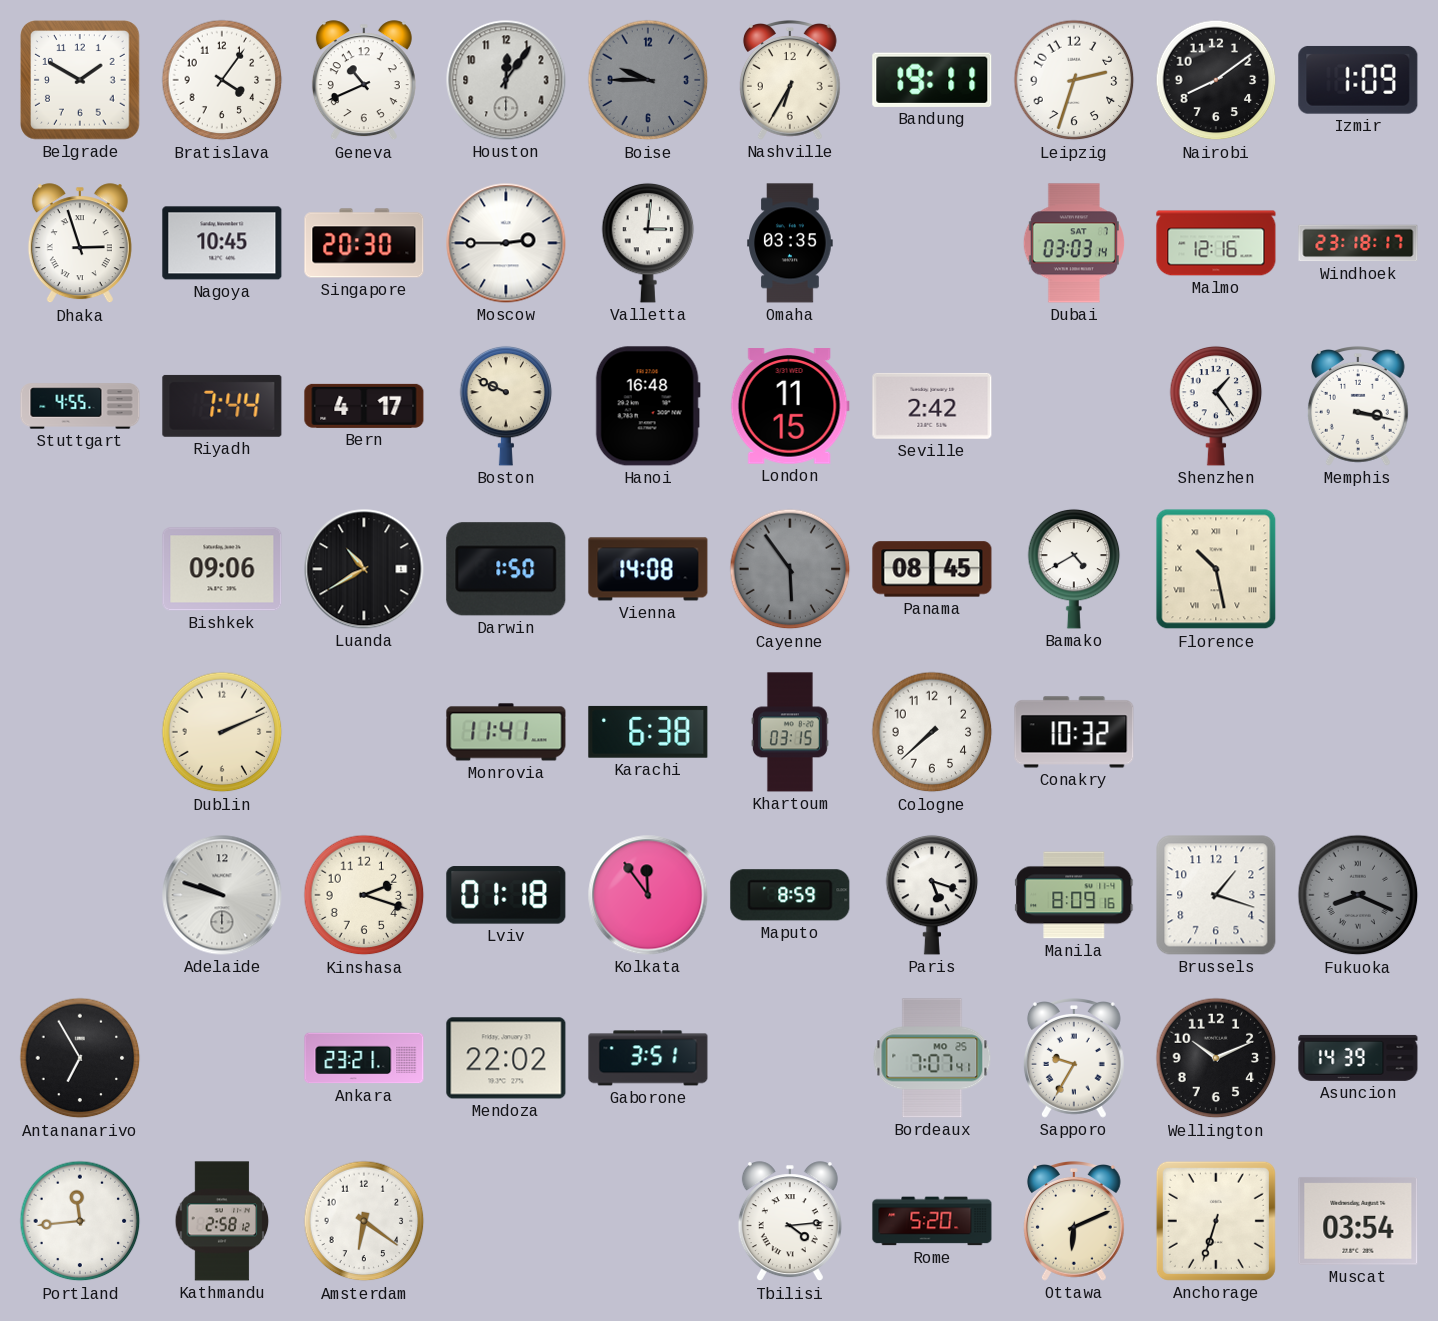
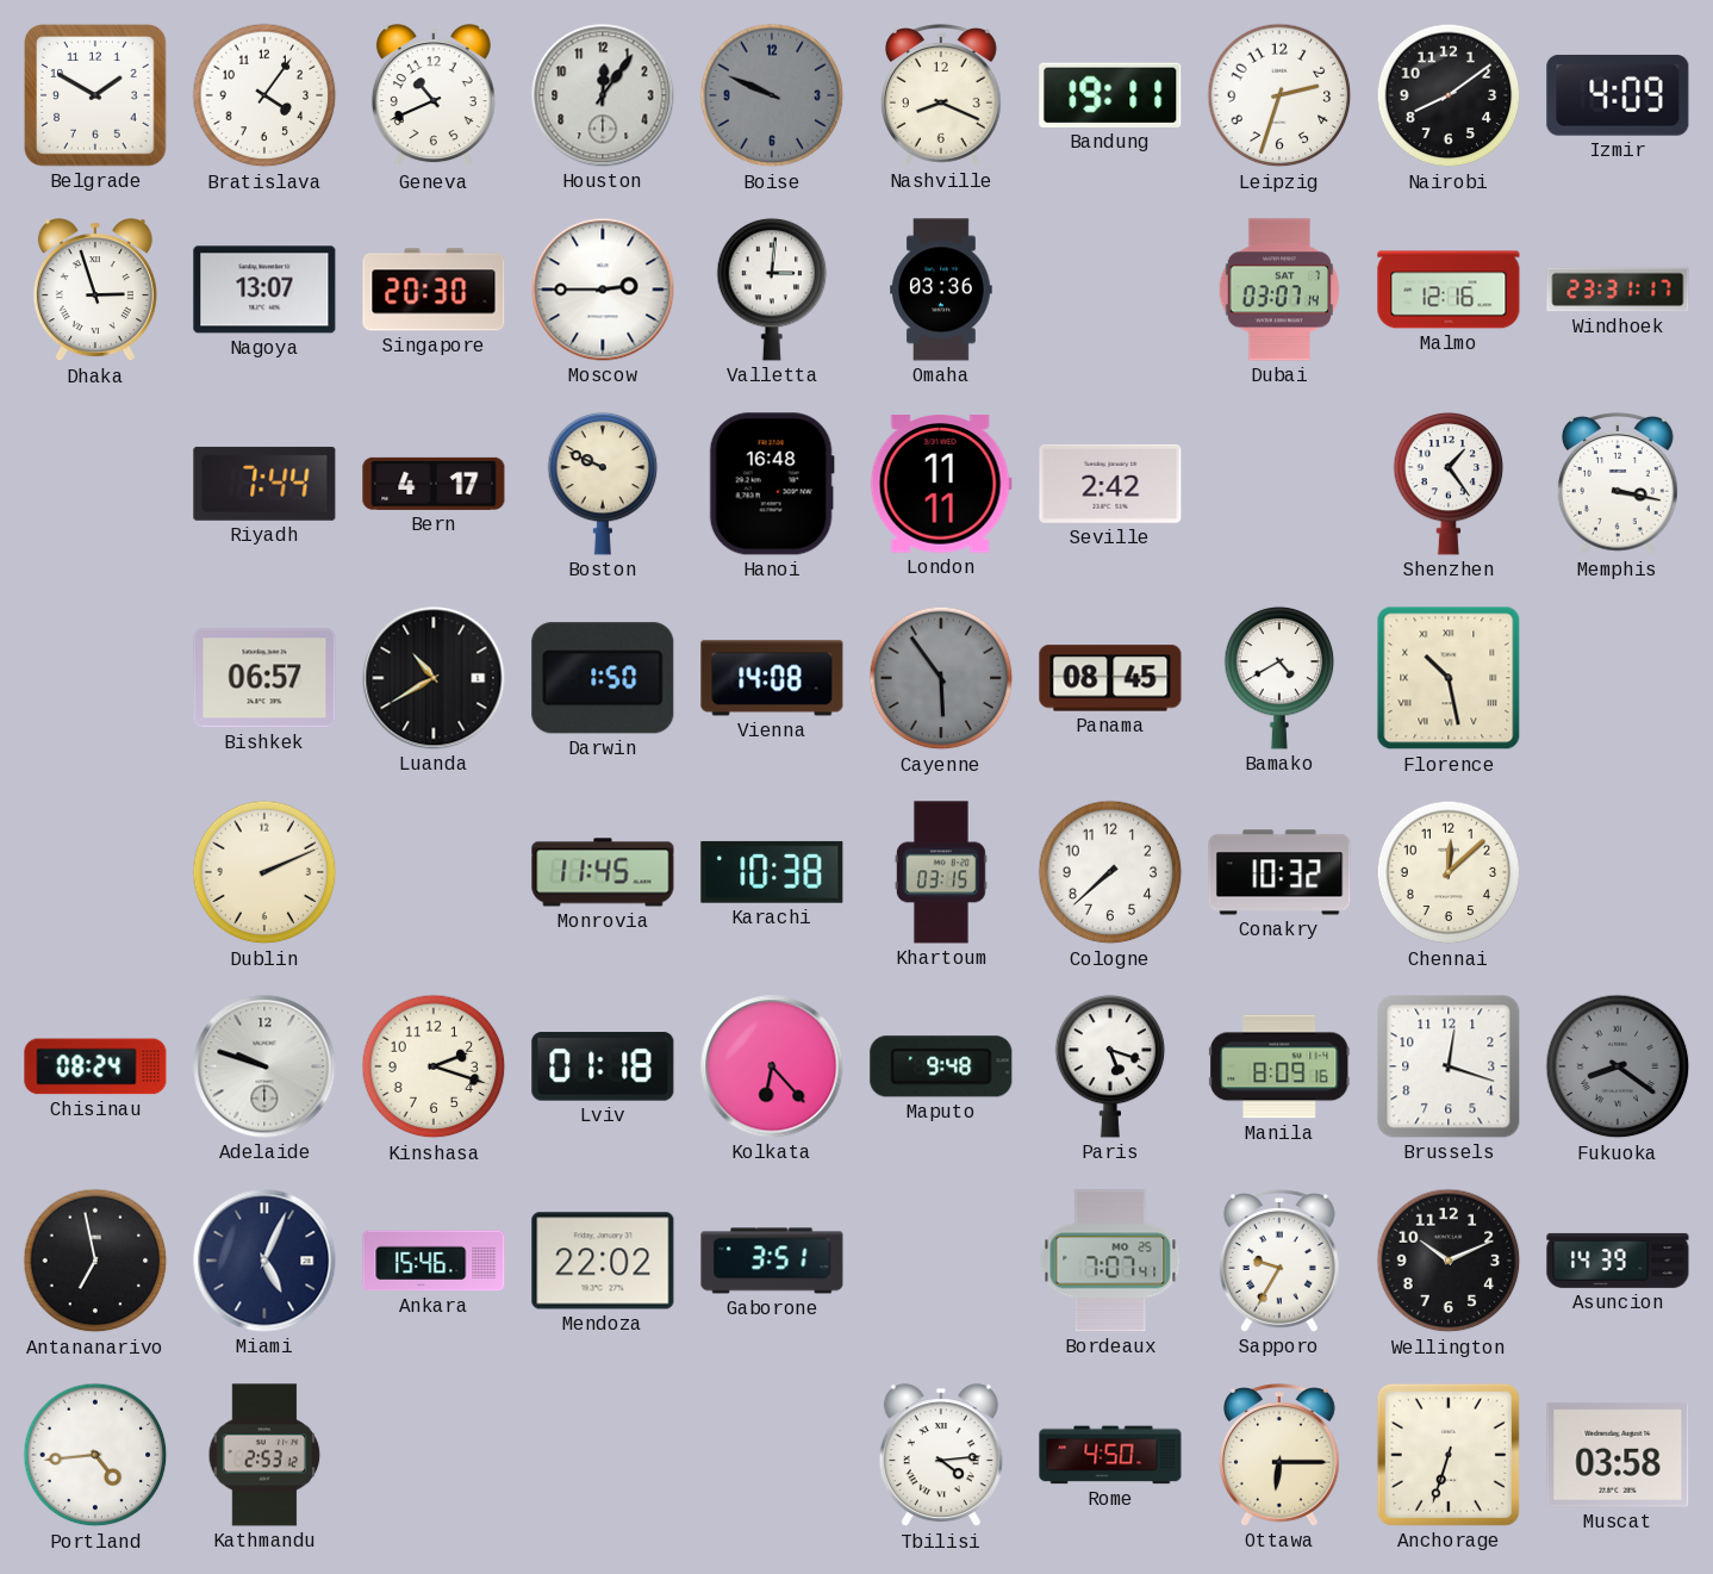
Boise: 9:45 -> 9:49
Nashville: 6:35 -> 8:19
Izmir: 1:09 -> 4:09
Nagoya: 10:45 -> 13:07
Omaha: 03:35 -> 03:36
Dubai: 03:03 -> 03:07
Windhoek: 23:18 -> 23:31
Stuttgart: 4:55 -> none
London: 11:15 -> 11:11
Bishkek: 09:06 -> 06:57
Monrovia: 11:41 -> 11:45
Karachi: 6:38 -> 10:38
Chennai: none -> 12:08
Chisinau: none -> 08:24
Kolkata: 11:54 -> 6:23
Maputo: 8:59 -> 9:48
Brussels: 1:18 -> 12:18
Fukuoka: 8:19 -> 8:21
Antananarivo: 6:55 -> 6:58
Miami: none -> 5:04
Ankara: 23:21 -> 15:46
Portland: 11:44 -> 4:44
Kathmandu: 2:58 -> 2:53
Amsterdam: 6:21 -> none
Rome: 5:20 -> 4:50
Ottawa: 6:11 -> 6:15
Muscat: 03:54 -> 03:58
